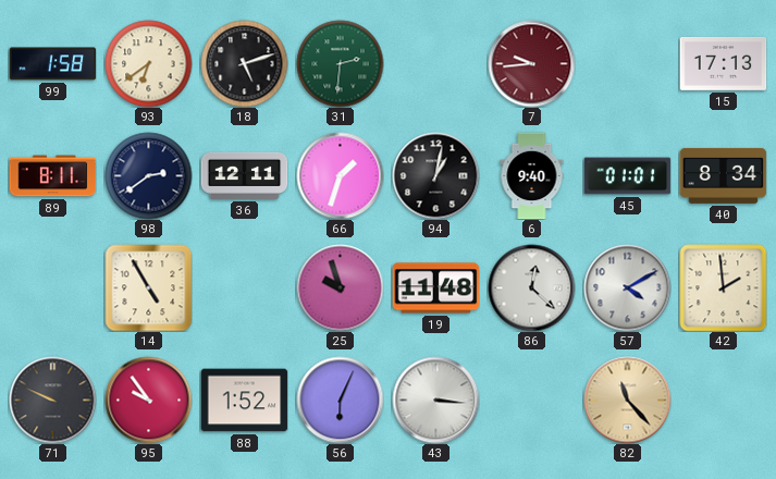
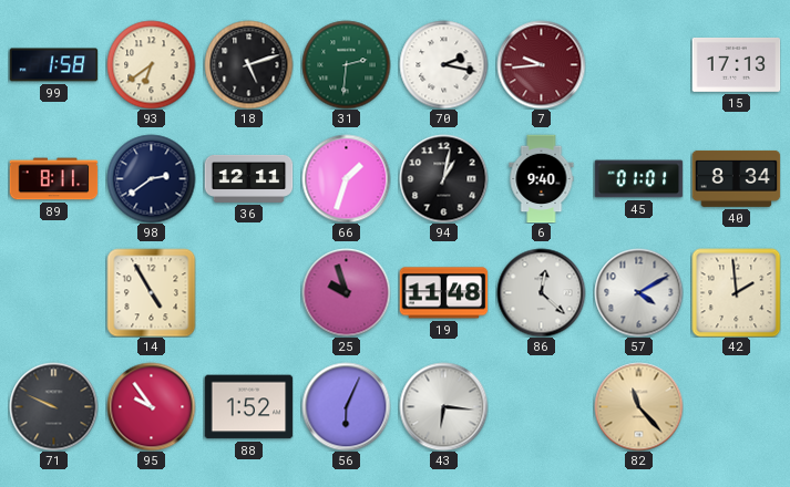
70: none -> 2:17
43: 3:16 -> 6:16
